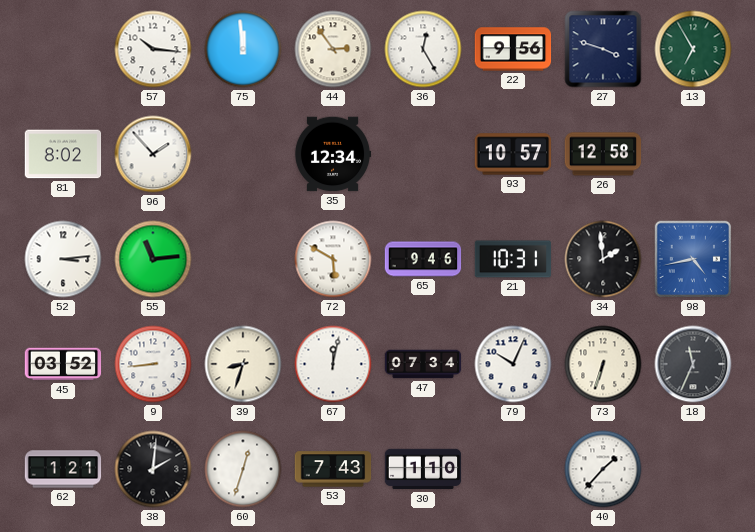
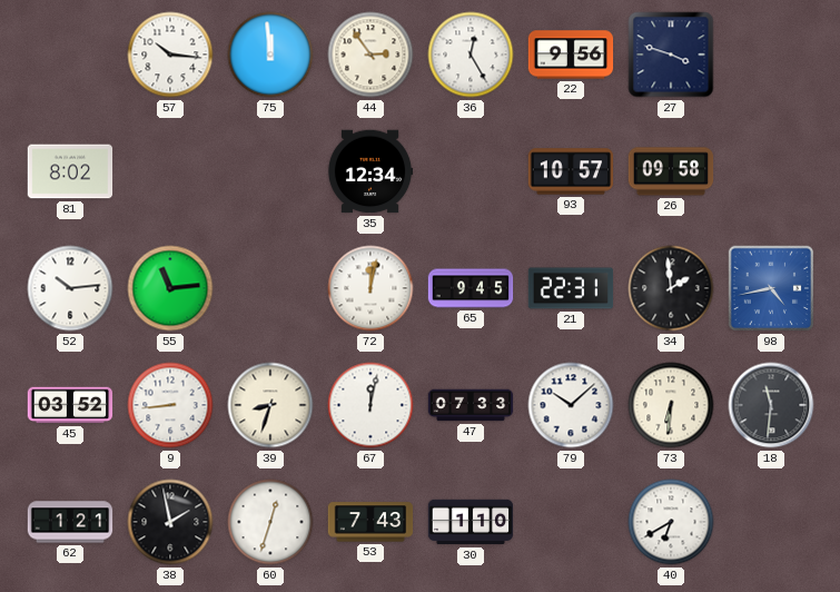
13: 6:55 -> none
96: 1:53 -> none
26: 12:58 -> 09:58
52: 3:14 -> 10:14
72: 5:50 -> 12:02
65: 9:46 -> 9:45
21: 10:31 -> 22:31
47: 07:34 -> 07:33
79: 10:04 -> 10:08
73: 6:33 -> 6:31
18: 11:34 -> 11:31
38: 2:01 -> 1:58
40: 1:37 -> 6:40
